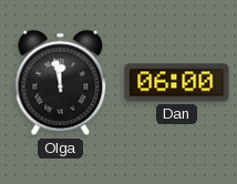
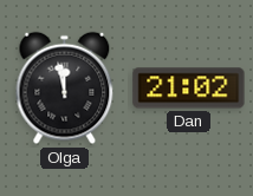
Dan: 06:00 -> 21:02
